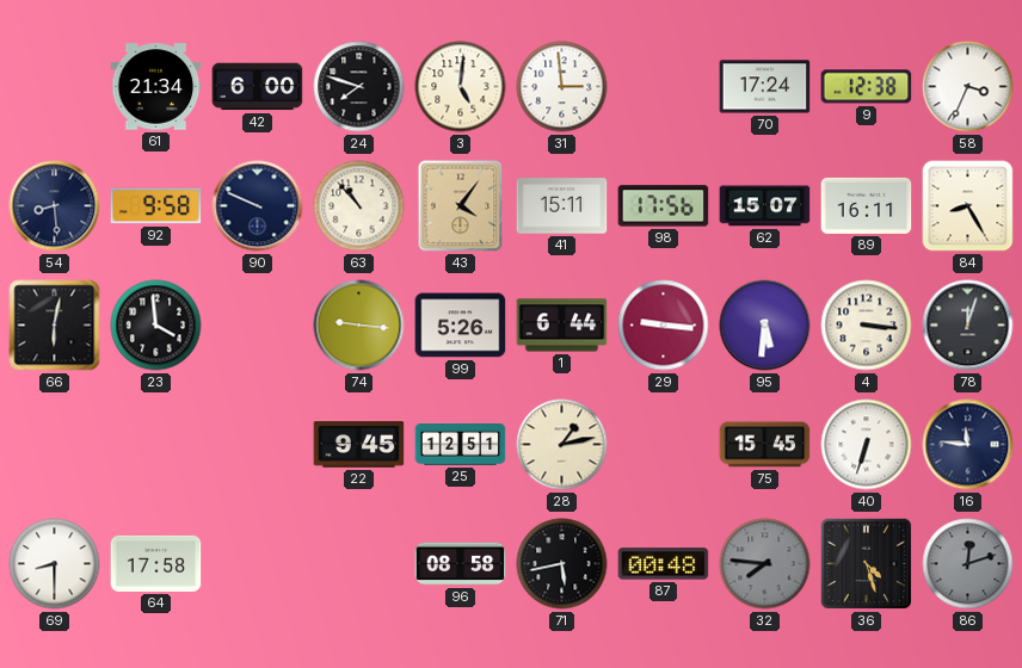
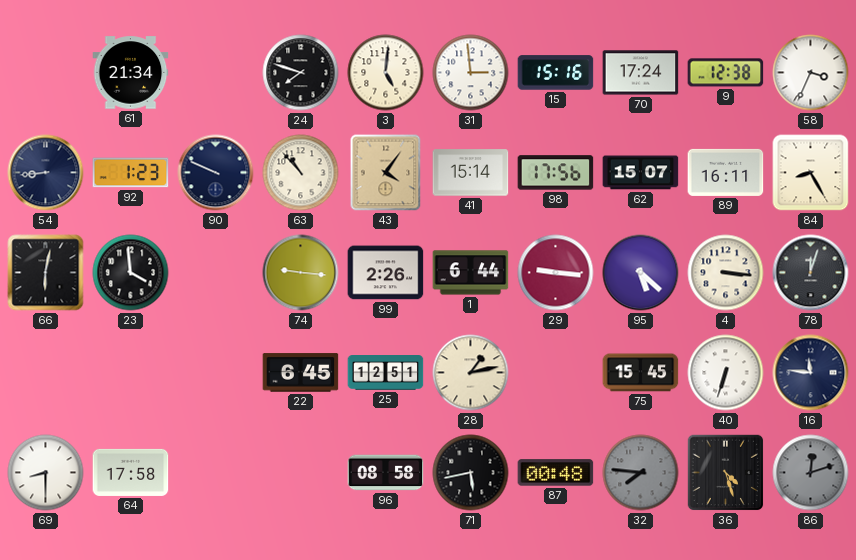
42: 6:00 -> none
15: none -> 15:16
54: 8:29 -> 8:44
92: 9:58 -> 1:23
41: 15:11 -> 15:14
99: 5:26 -> 2:26
95: 5:31 -> 5:22
22: 9:45 -> 6:45
